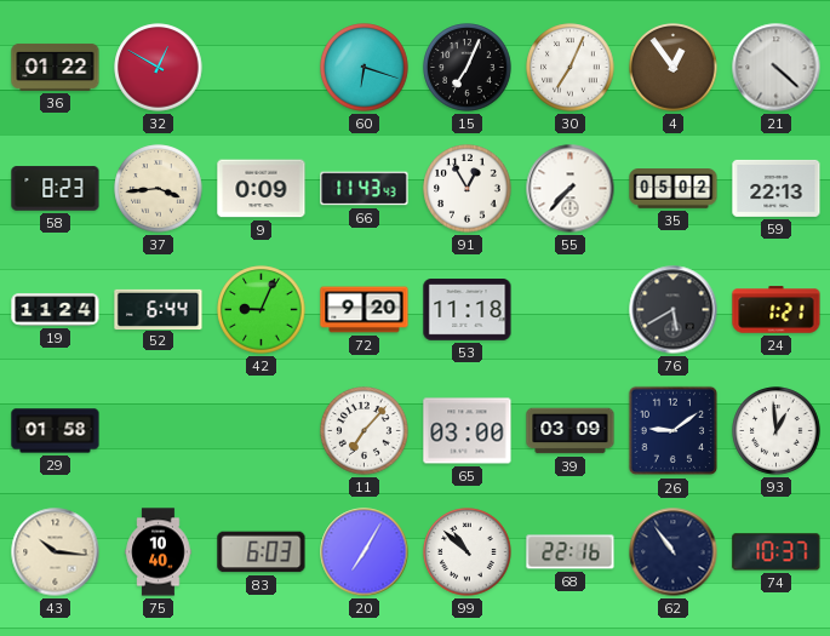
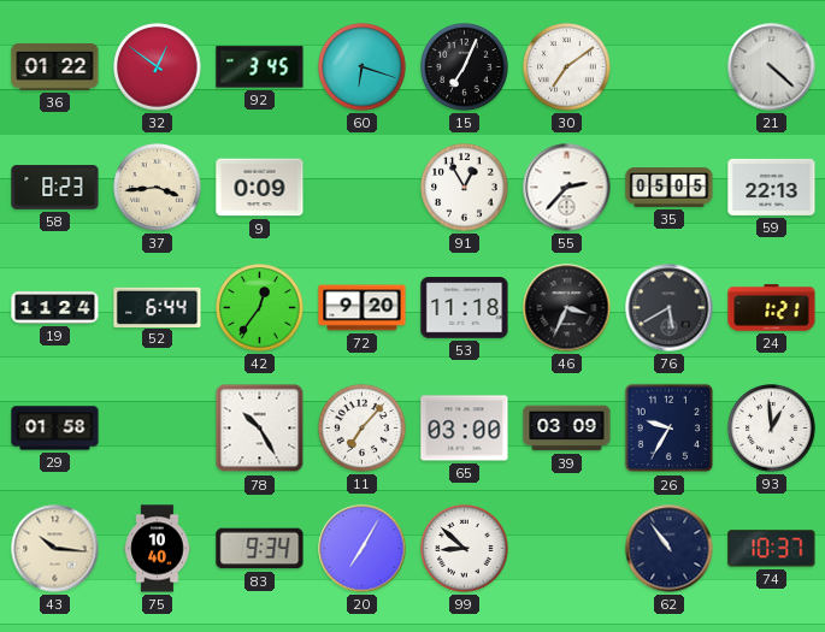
32: 12:50 -> 12:51
92: none -> 3:45
30: 7:04 -> 7:09
4: 12:54 -> none
66: 11:43 -> none
55: 7:37 -> 2:37
35: 05:02 -> 05:05
42: 9:04 -> 12:36
46: none -> 3:34
78: none -> 10:25
26: 9:09 -> 9:35
83: 6:03 -> 9:34
99: 10:52 -> 8:52
68: 22:16 -> none
